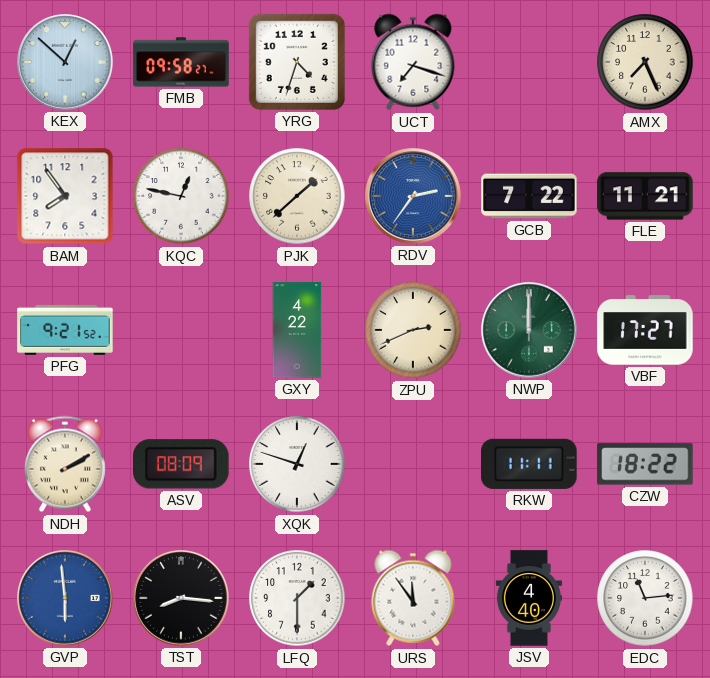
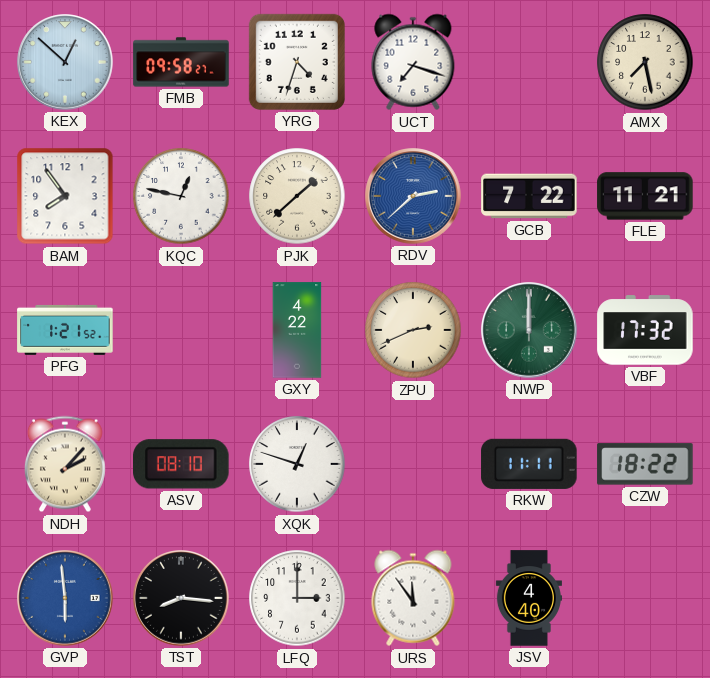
AMX: 7:26 -> 7:28
RDV: 2:36 -> 2:38
PFG: 9:21 -> 1:21
VBF: 17:27 -> 17:32
NDH: 2:10 -> 2:07
ASV: 08:09 -> 08:10
LFQ: 1:30 -> 3:00
EDC: 11:14 -> none
